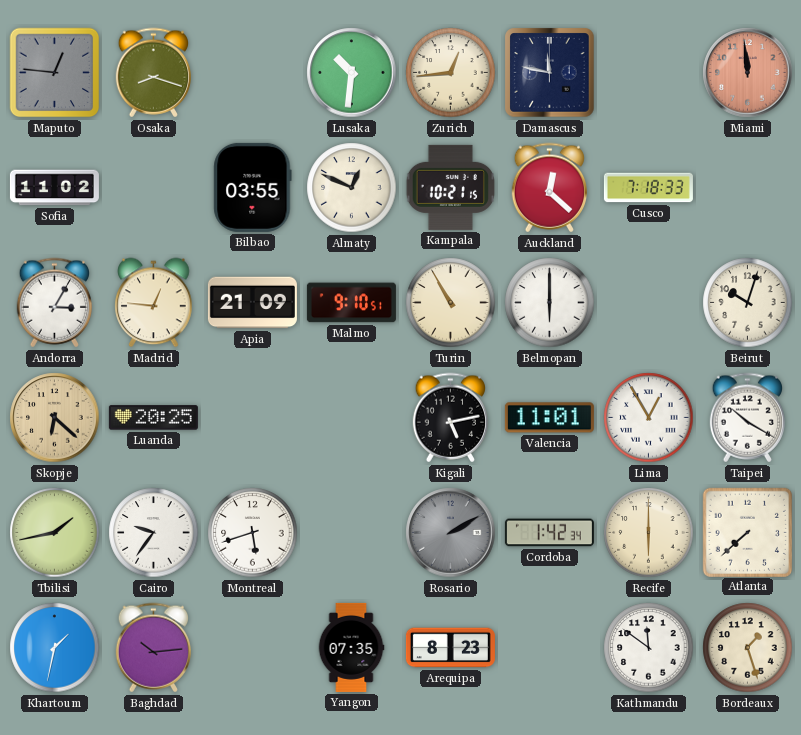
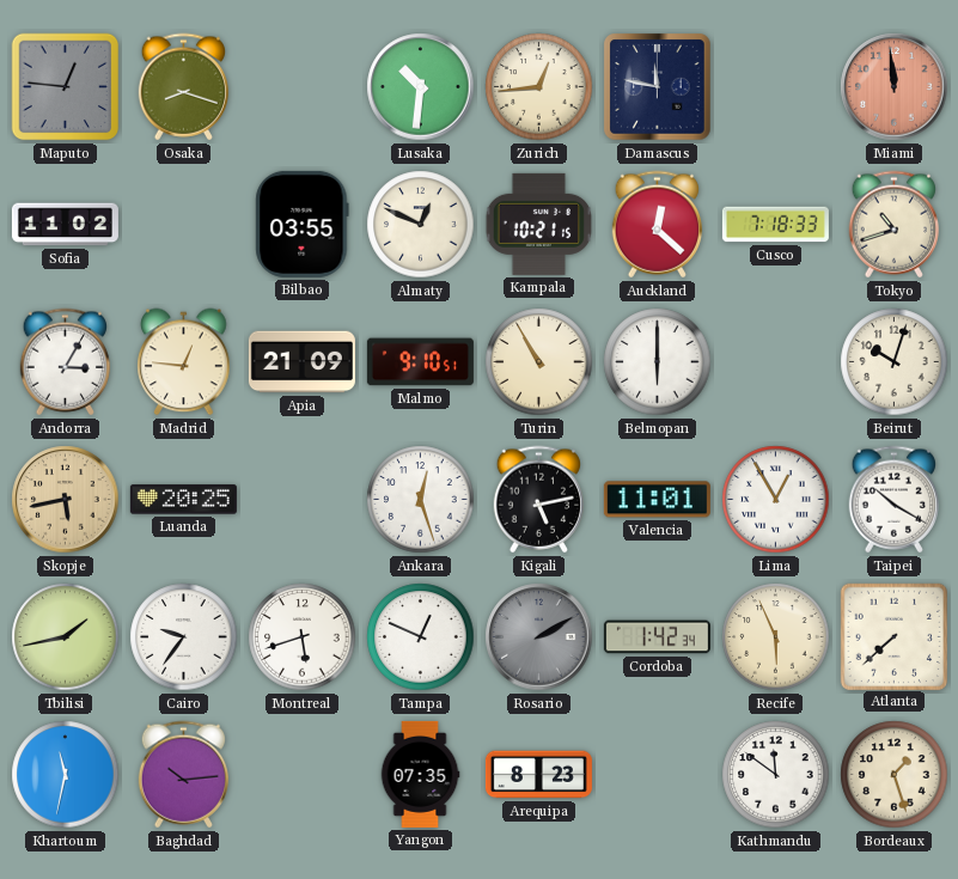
Tokyo: none -> 10:42
Skopje: 6:22 -> 5:43
Ankara: none -> 12:27
Tampa: none -> 12:49
Recife: 6:00 -> 5:56
Khartoum: 1:32 -> 11:32
